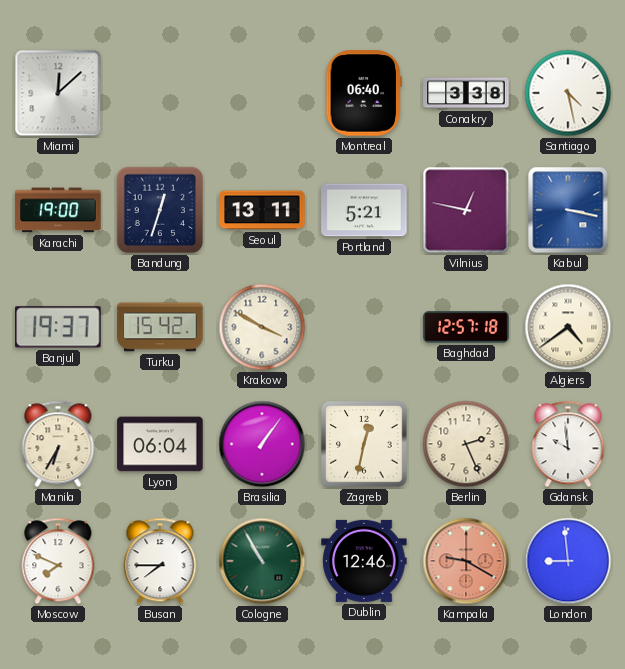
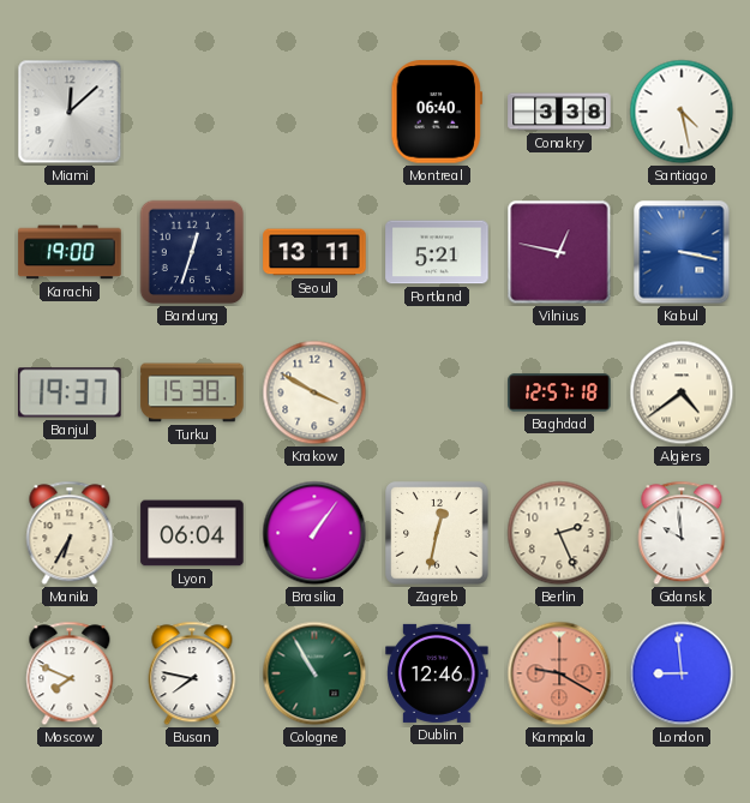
Turku: 15:42 -> 15:38
Busan: 7:45 -> 7:47
